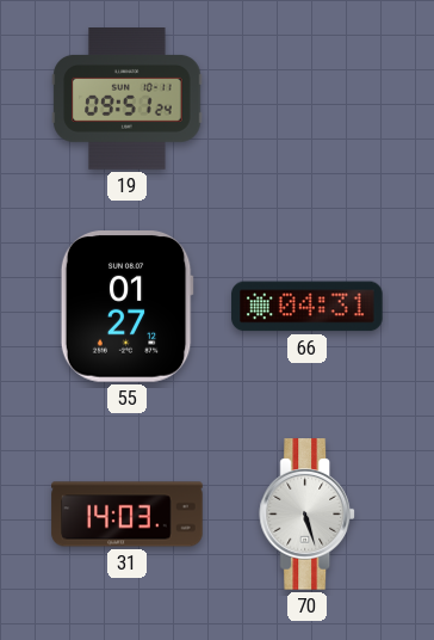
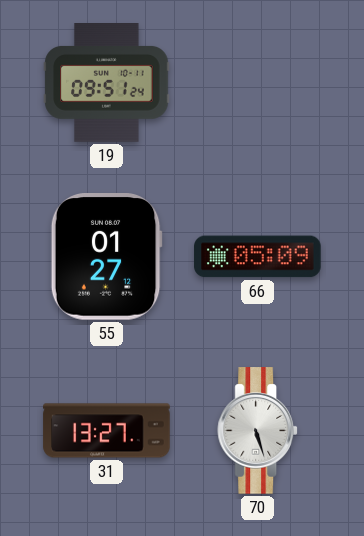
66: 04:31 -> 05:09
31: 14:03 -> 13:27
